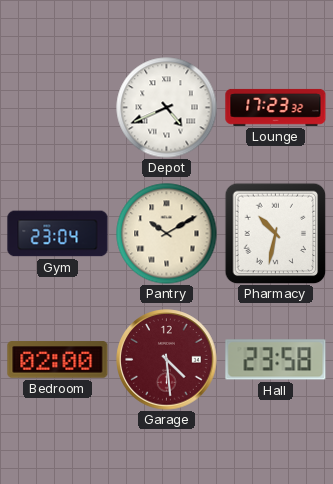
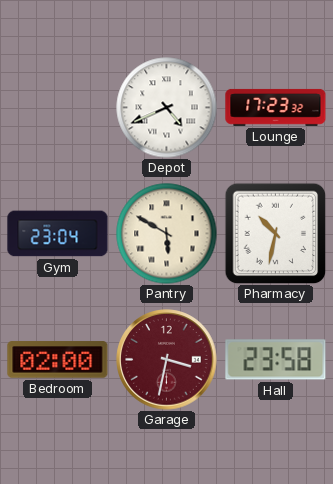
Pantry: 10:10 -> 5:50
Garage: 4:29 -> 3:32
